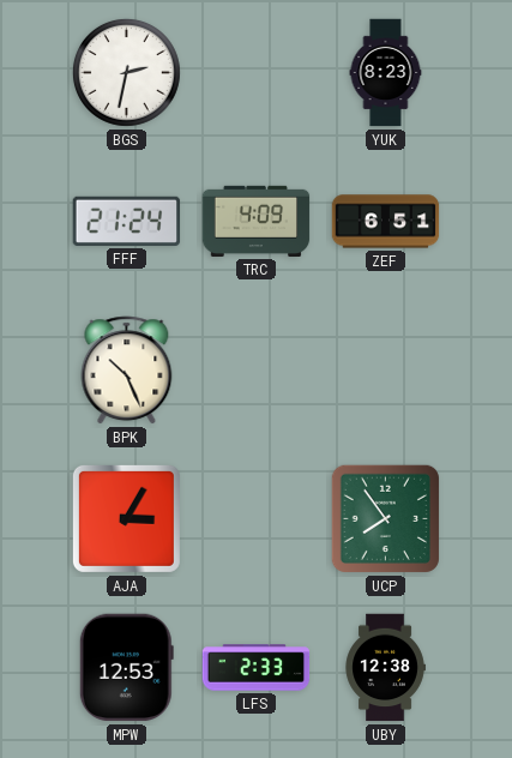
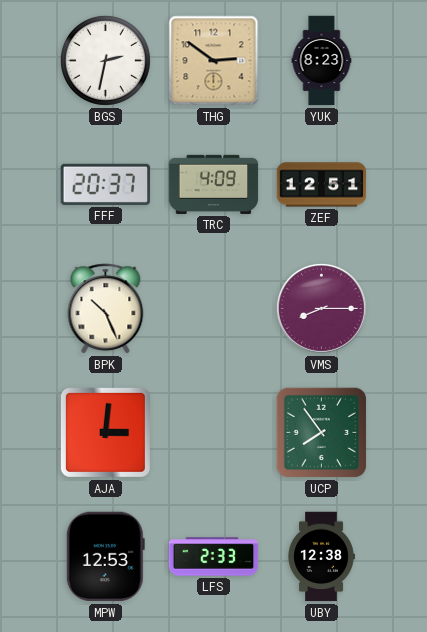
THG: none -> 2:51
FFF: 21:24 -> 20:37
ZEF: 6:51 -> 12:51
VMS: none -> 8:15
AJA: 3:05 -> 3:01
